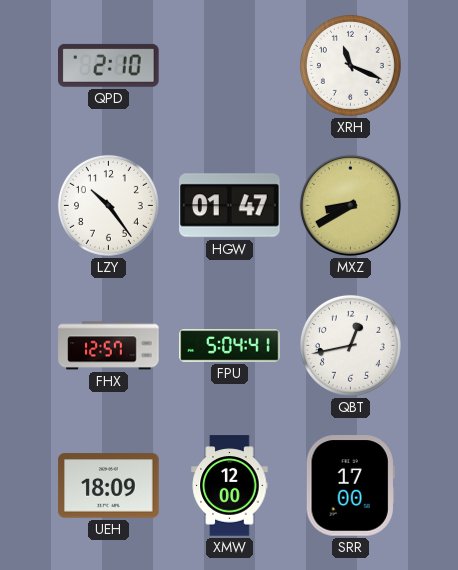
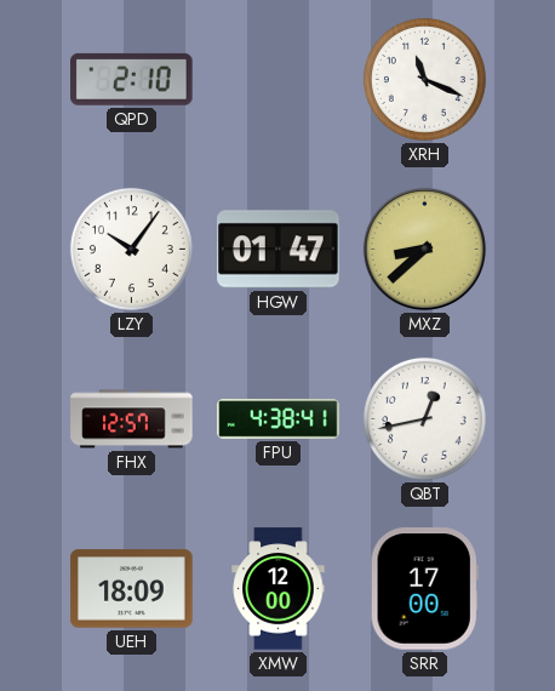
LZY: 10:24 -> 10:06
MXZ: 8:40 -> 8:38
FPU: 5:04 -> 4:38
